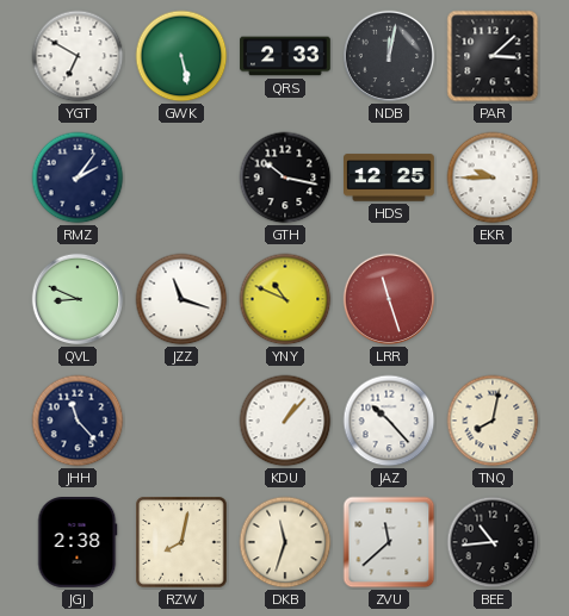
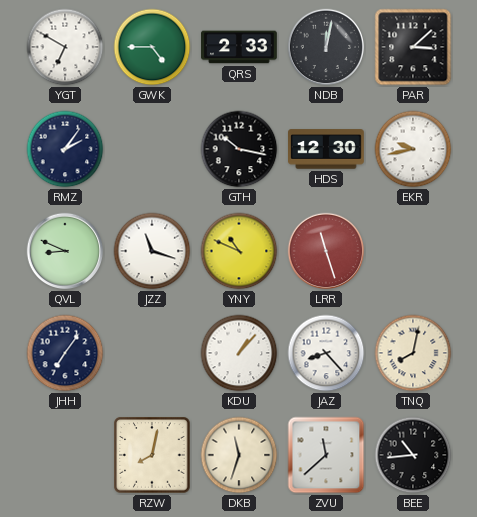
GWK: 5:28 -> 4:45
HDS: 12:25 -> 12:30
EKR: 9:45 -> 9:43
JHH: 11:23 -> 7:06
JAZ: 10:23 -> 8:23
JGJ: 2:38 -> none
